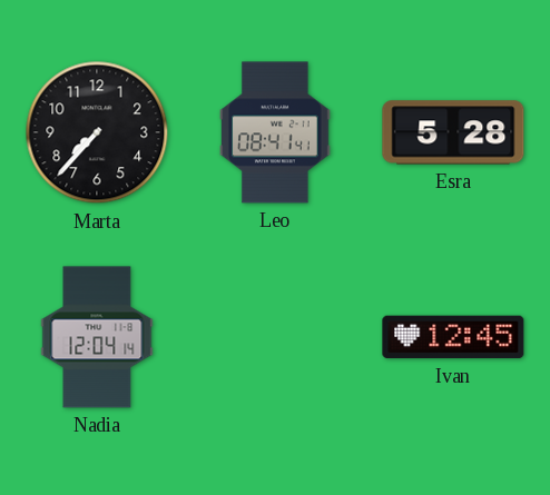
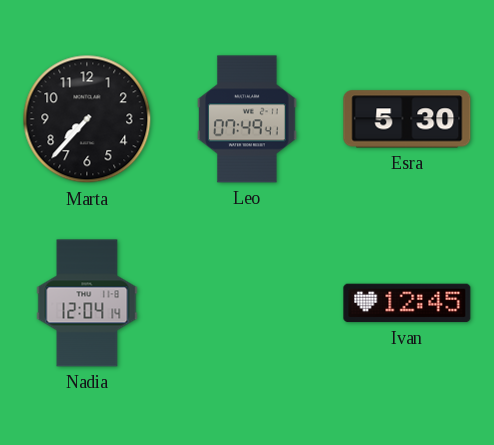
Leo: 08:41 -> 07:49
Esra: 5:28 -> 5:30
